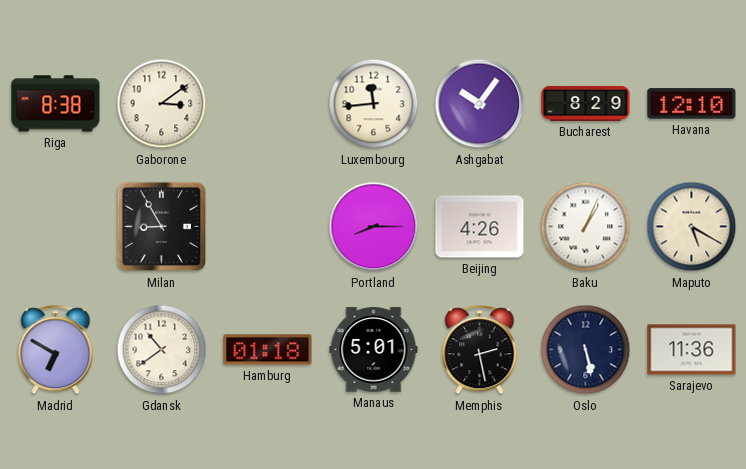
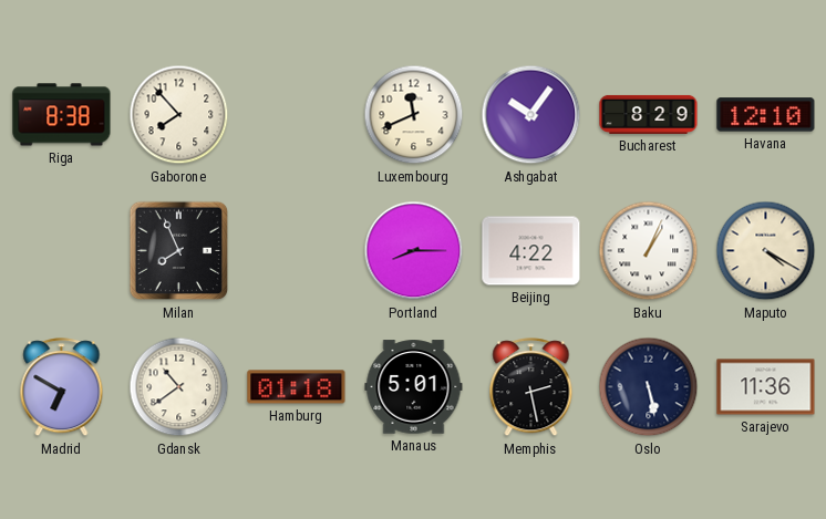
Gaborone: 3:09 -> 7:53
Luxembourg: 11:44 -> 11:41
Milan: 8:55 -> 7:56
Beijing: 4:26 -> 4:22
Maputo: 5:20 -> 4:20
